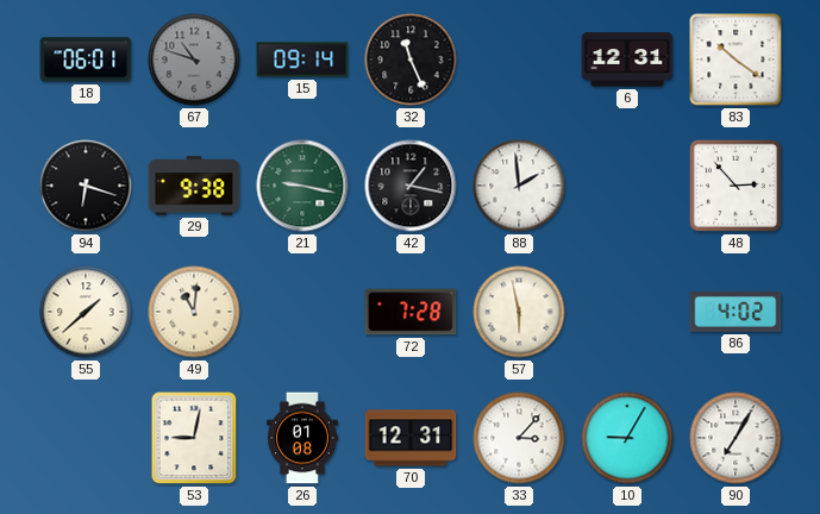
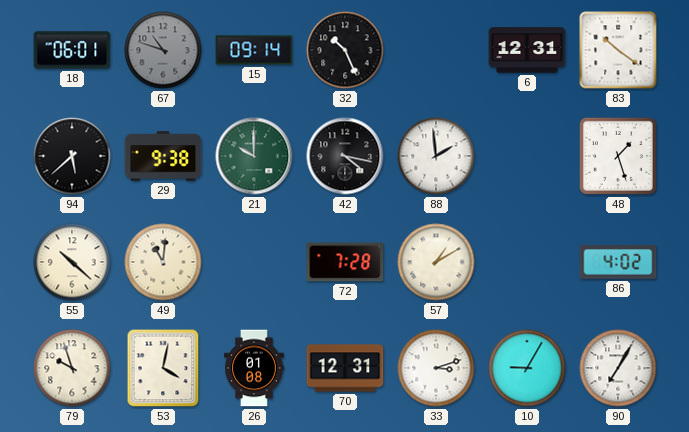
32: 11:26 -> 10:26
94: 6:18 -> 5:38
21: 9:17 -> 10:00
42: 1:17 -> 4:17
48: 2:53 -> 1:27
55: 1:38 -> 10:22
57: 5:58 -> 1:10
79: none -> 9:57
53: 9:02 -> 4:02
33: 3:07 -> 3:12
